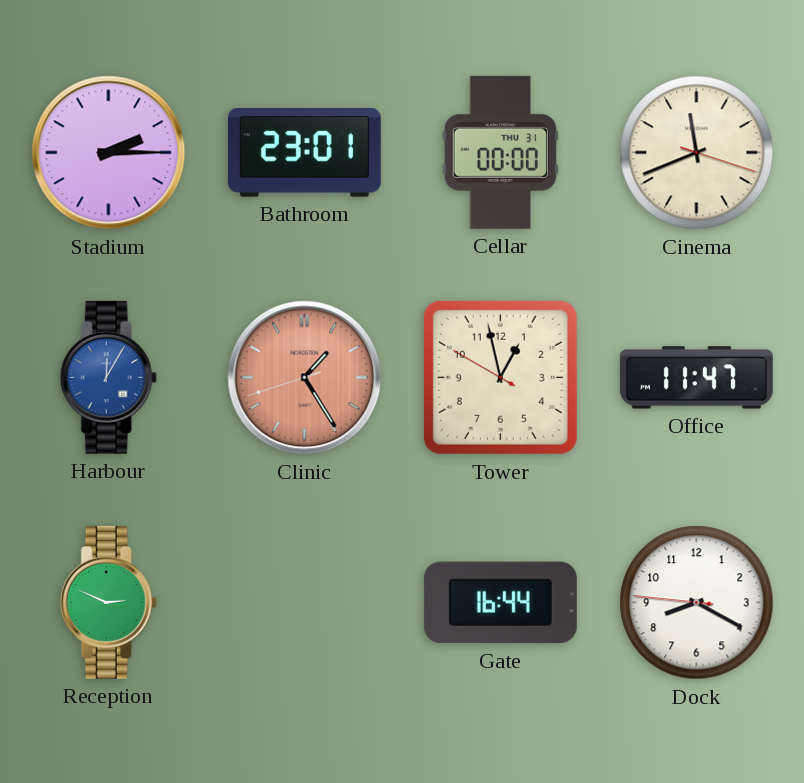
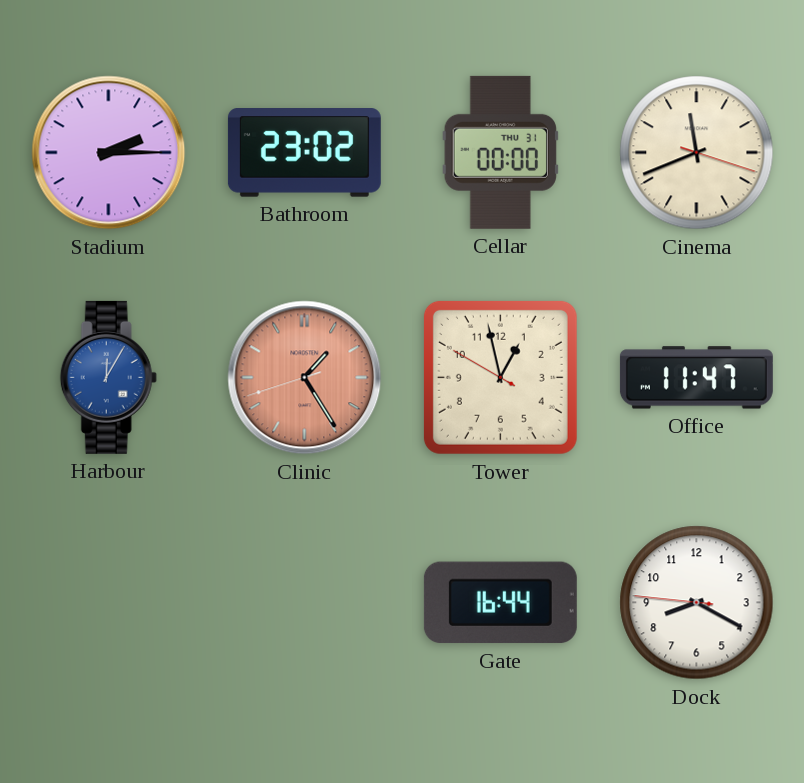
Bathroom: 23:01 -> 23:02
Reception: 2:49 -> none
